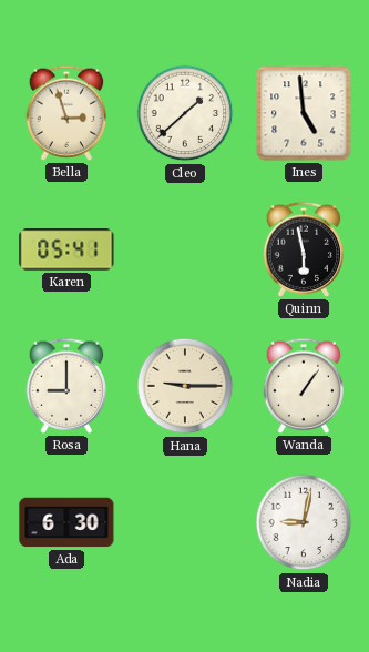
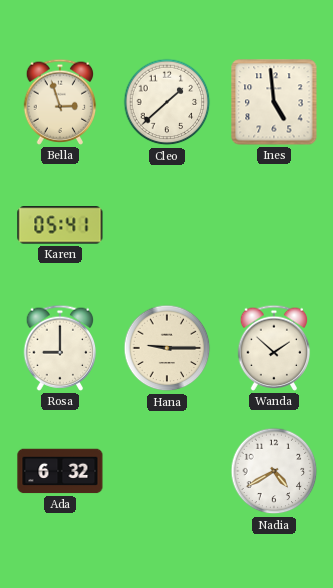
Quinn: 5:58 -> none
Wanda: 1:06 -> 1:52
Ada: 6:30 -> 6:32
Nadia: 9:02 -> 4:40
